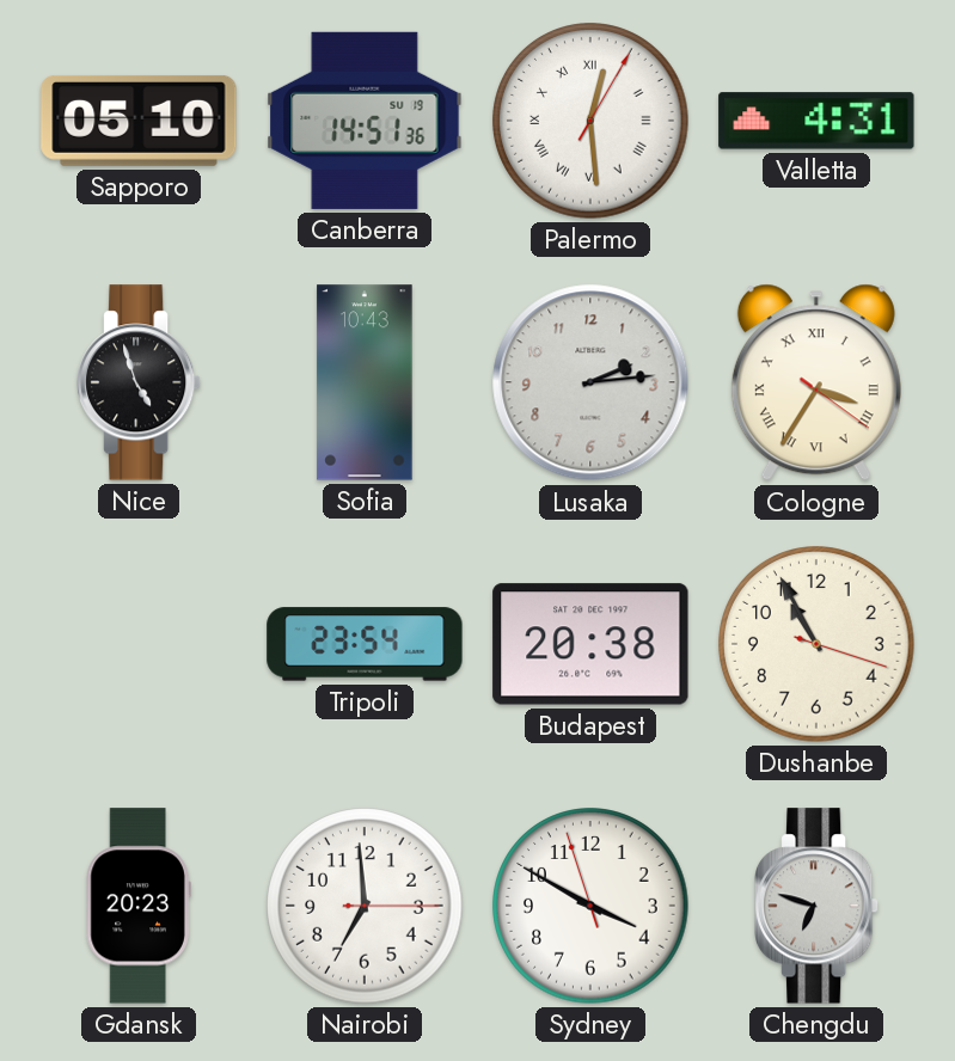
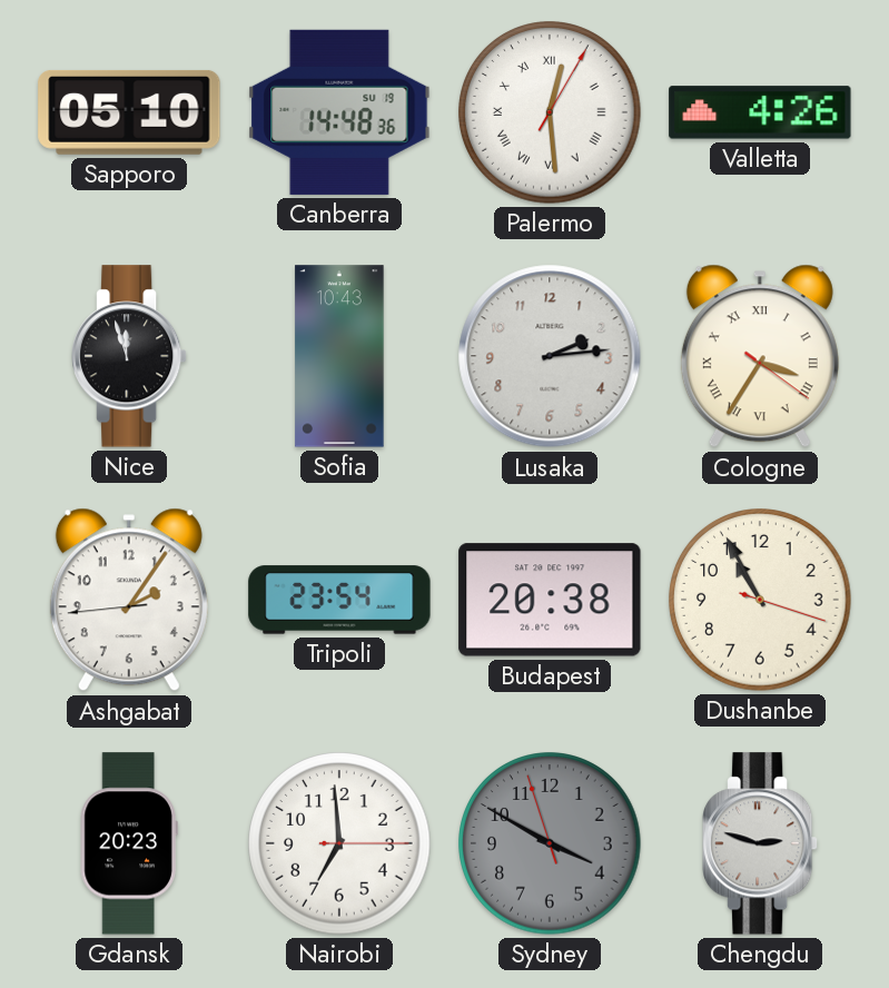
Canberra: 14:51 -> 14:48
Valletta: 4:31 -> 4:26
Nice: 4:57 -> 11:57
Ashgabat: none -> 2:05
Sydney dial: white -> grey
Chengdu: 6:48 -> 2:48
